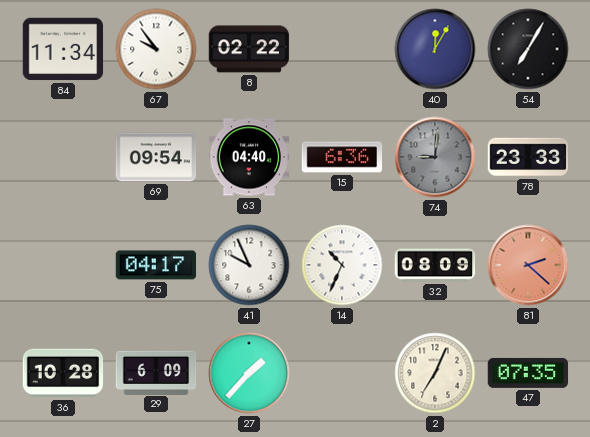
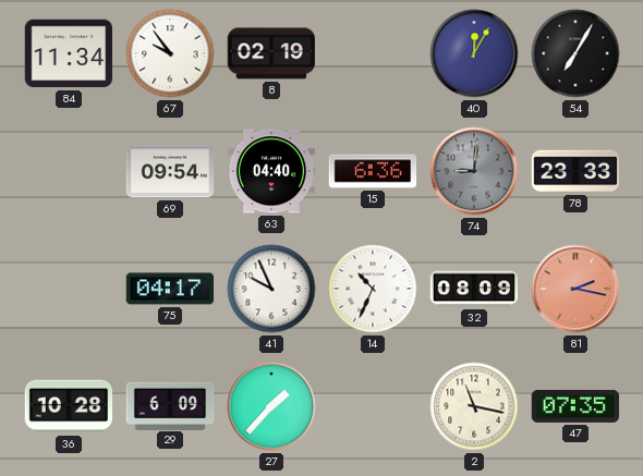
8: 02:22 -> 02:19
81: 2:22 -> 2:17
2: 7:04 -> 11:17
